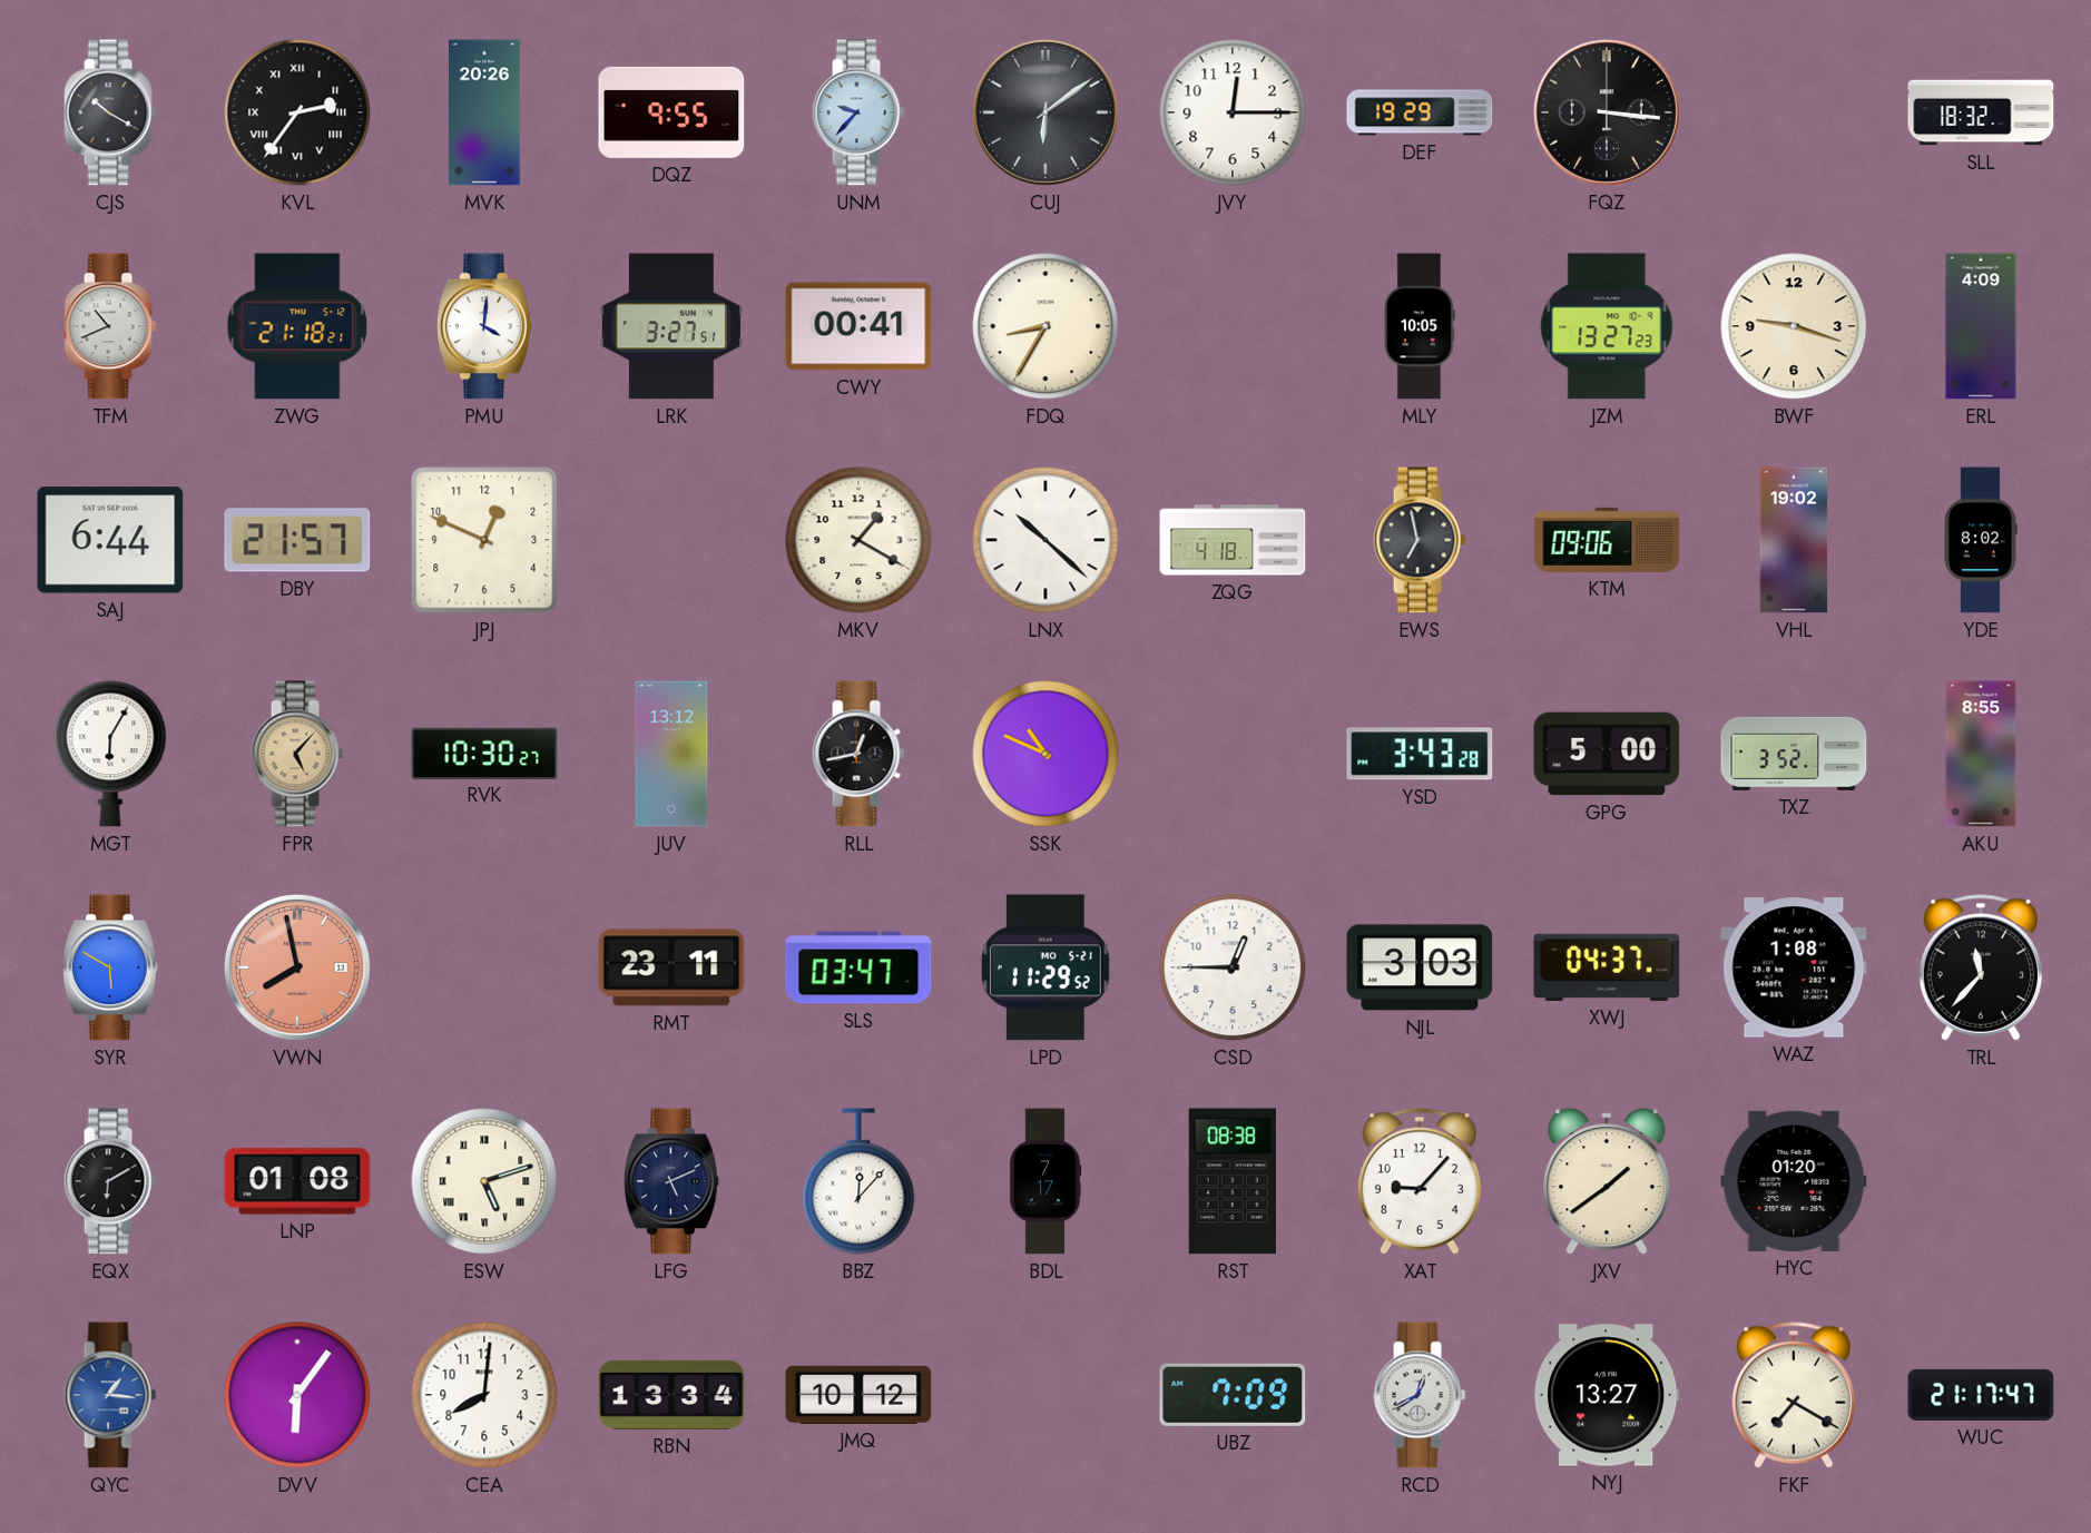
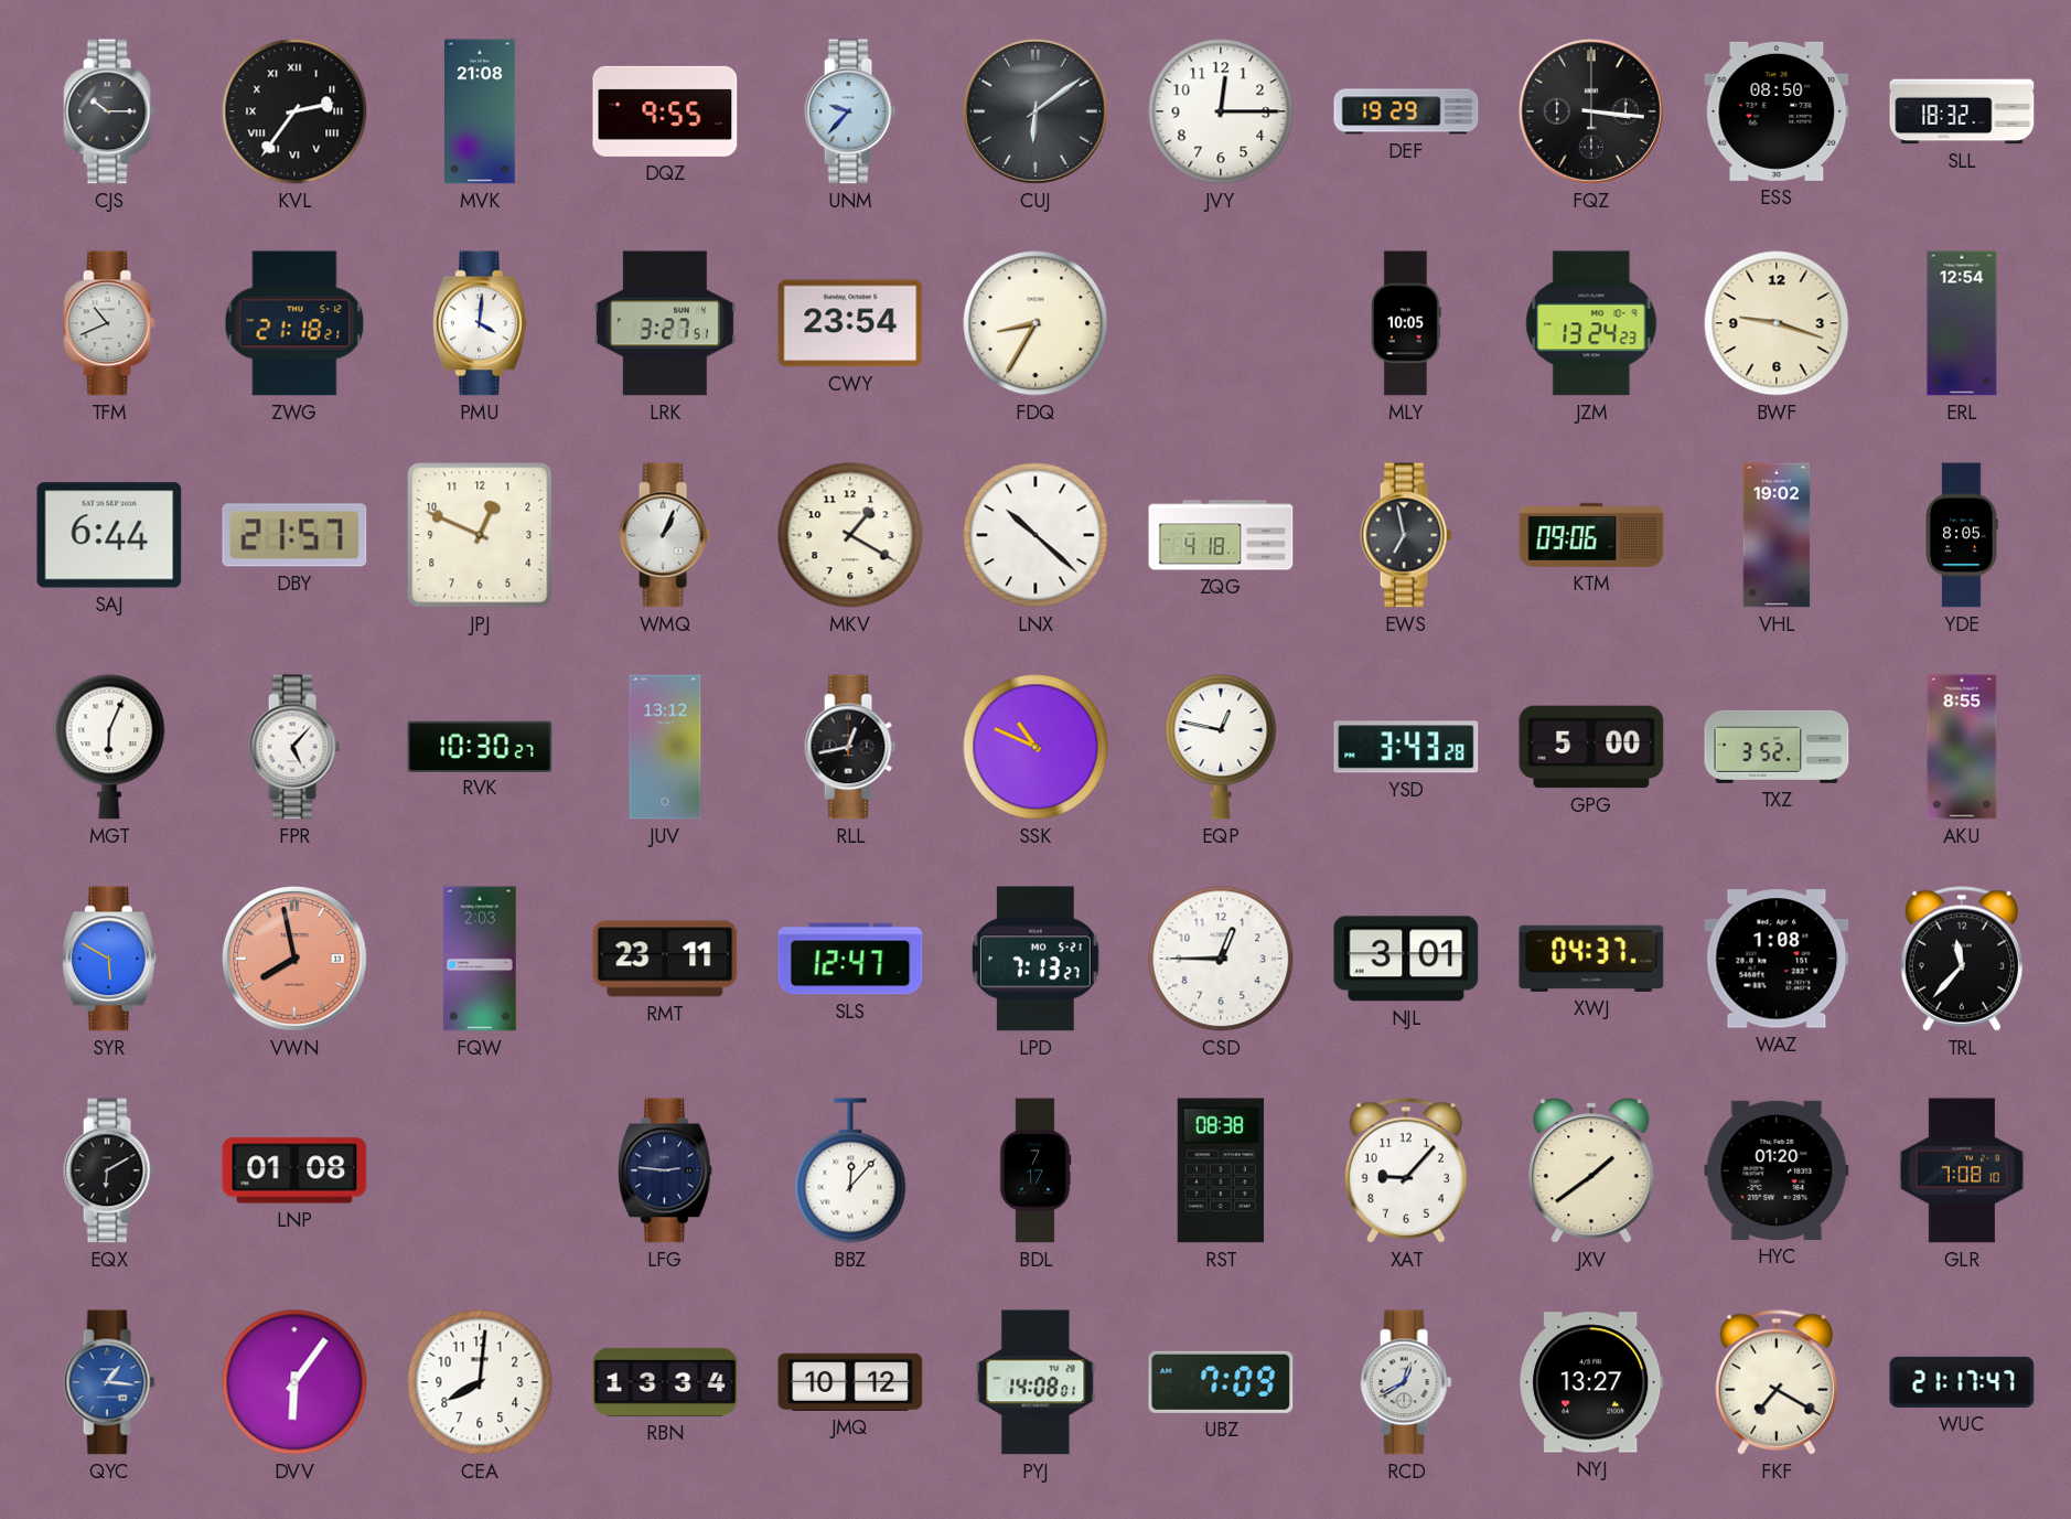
CJS: 10:20 -> 10:15
MVK: 20:26 -> 21:08
ESS: none -> 08:50
CWY: 00:41 -> 23:54
JZM: 13:27 -> 13:24
ERL: 4:09 -> 12:54
WMQ: none -> 1:04
YDE: 8:02 -> 8:05
MGT: 6:05 -> 6:04
FPR dial: champagne -> white
EQP: none -> 12:47
FQW: none -> 2:03
SLS: 03:47 -> 12:47
LPD: 11:29 -> 7:13
NJL: 3:03 -> 3:01
ESW: 5:12 -> none
LFG: 5:11 -> 2:46
GLR: none -> 7:08
PYJ: none -> 14:08
